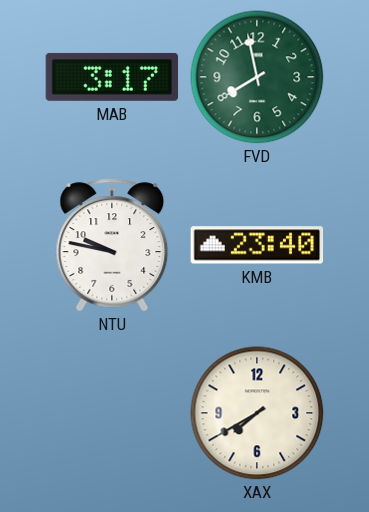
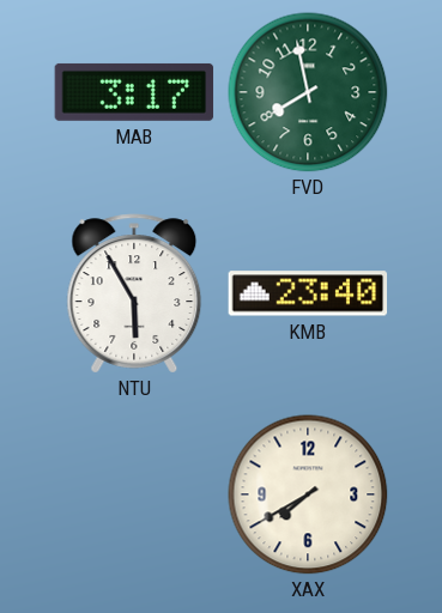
NTU: 9:47 -> 5:55
